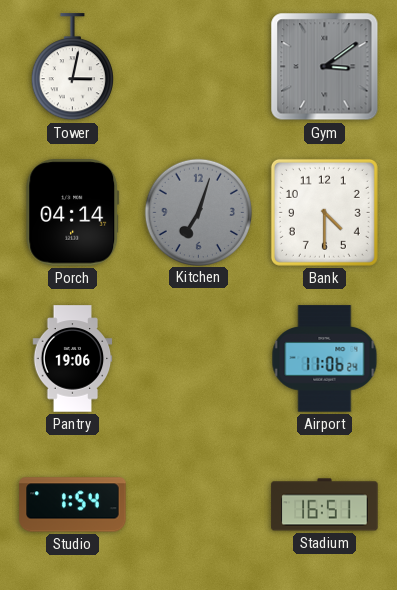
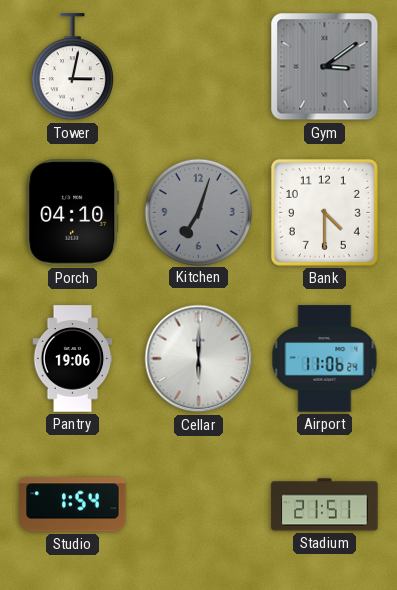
Porch: 04:14 -> 04:10
Cellar: none -> 6:00
Stadium: 16:51 -> 21:51
